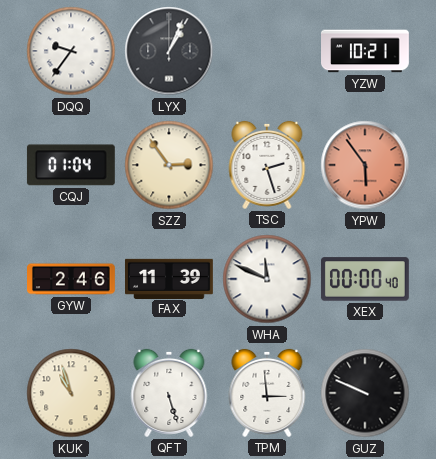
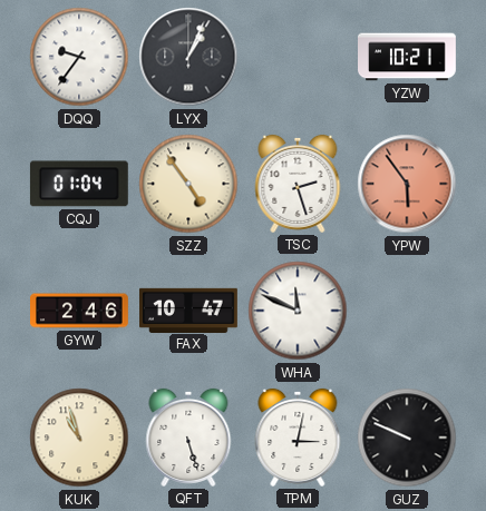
SZZ: 2:54 -> 4:54
FAX: 11:39 -> 10:47
XEX: 00:00 -> none
TPM: 2:59 -> 3:02
